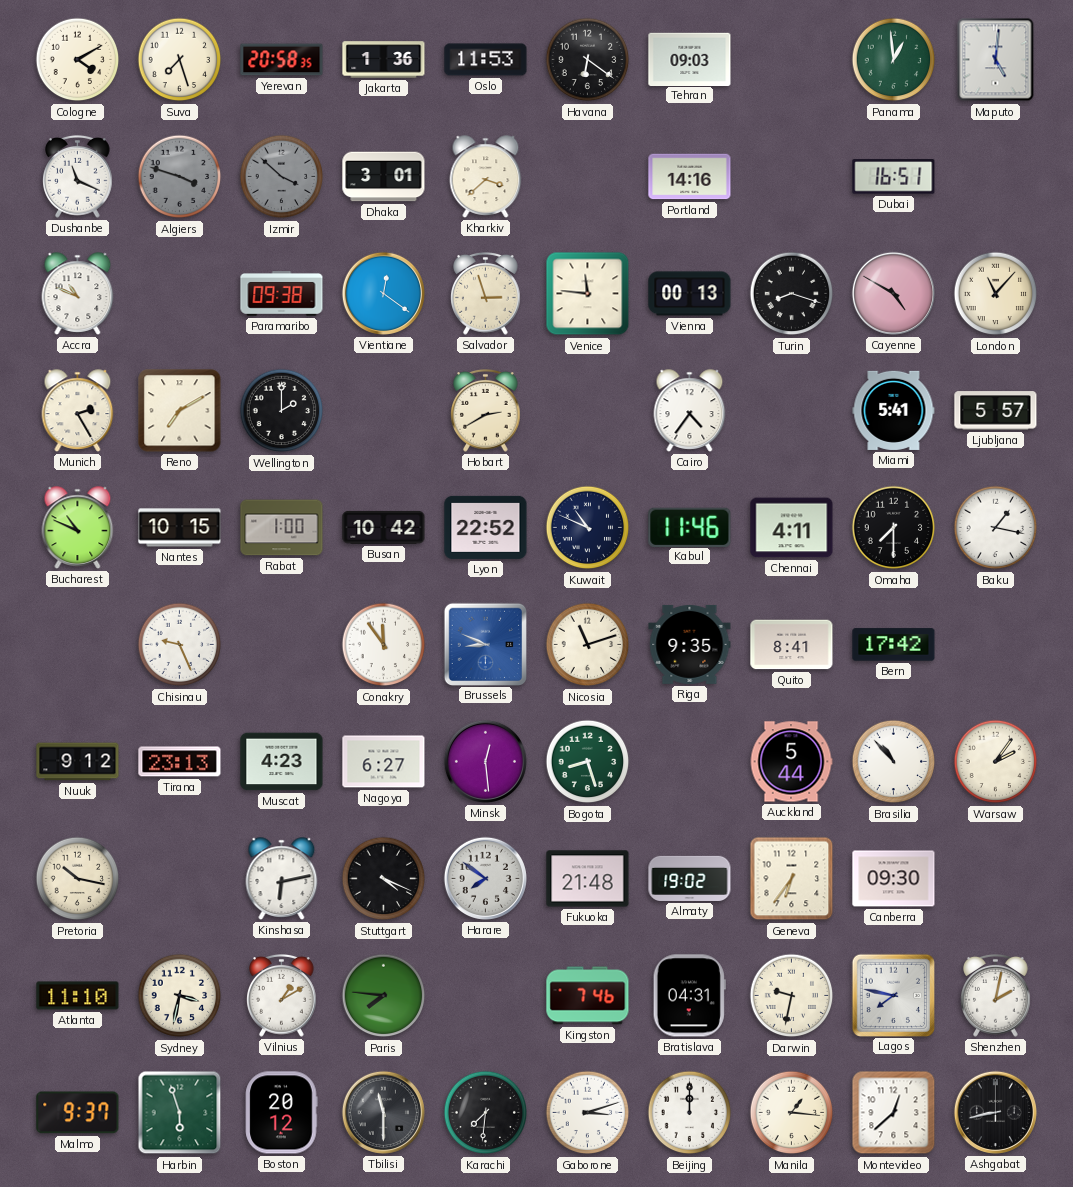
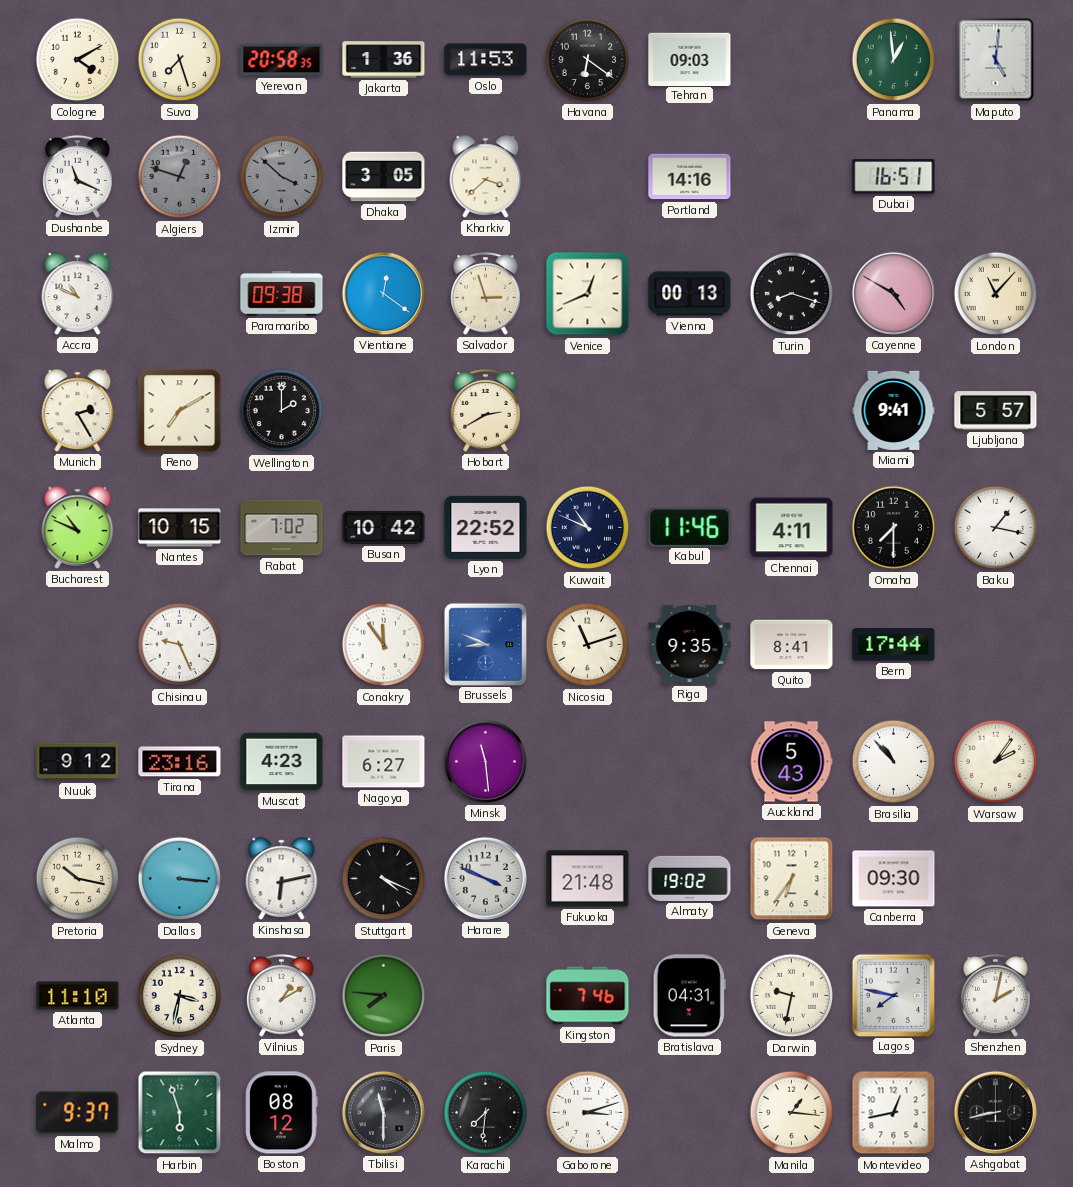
Algiers: 3:48 -> 12:48
Dhaka: 3:01 -> 3:05
Venice: 11:46 -> 12:41
Cairo: 4:36 -> none
Miami: 5:41 -> 9:41
Rabat: 1:00 -> 7:02
Bern: 17:42 -> 17:44
Tirana: 23:13 -> 23:16
Minsk: 12:29 -> 11:29
Bogota: 8:27 -> none
Auckland: 5:44 -> 5:43
Dallas: none -> 3:16
Harare: 7:51 -> 3:49
Boston: 20:12 -> 08:12
Beijing: 12:00 -> none
Montevideo: 12:38 -> 12:43
